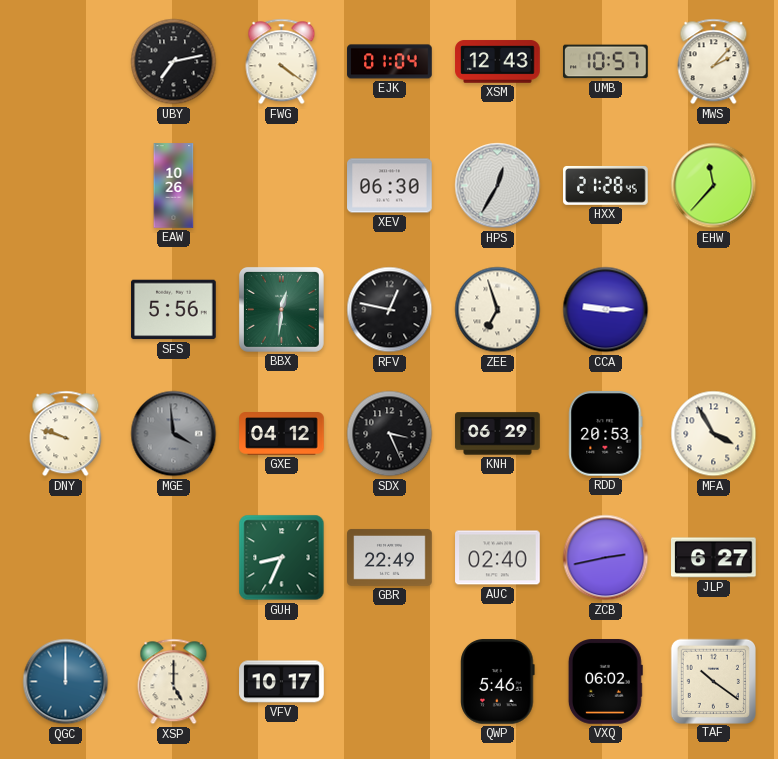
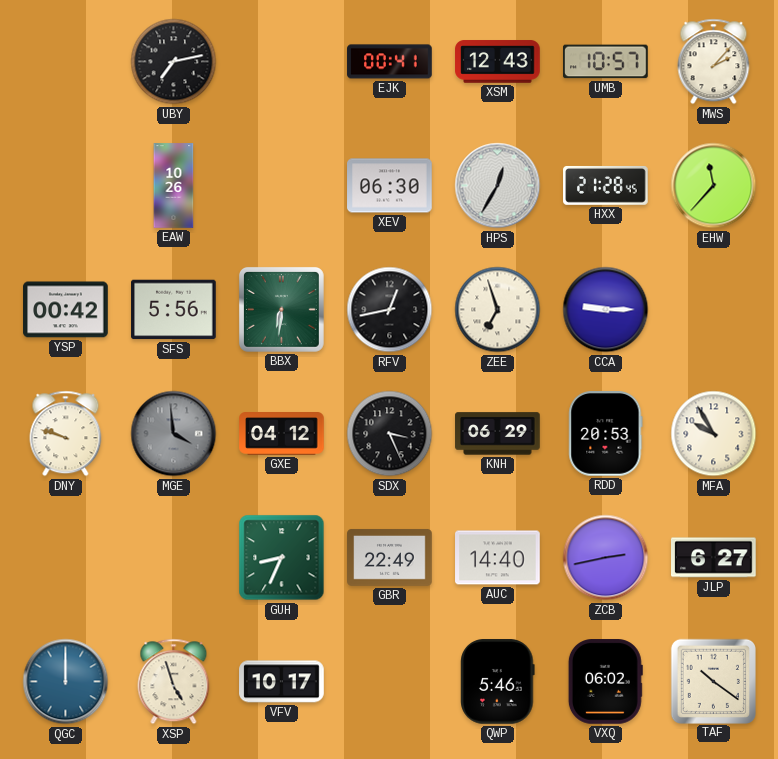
FWG: 4:21 -> none
EJK: 01:04 -> 00:41
YSP: none -> 00:42
BBX: 12:31 -> 6:31
RFV: 12:47 -> 12:43
MFA: 3:55 -> 9:55
AUC: 02:40 -> 14:40
XSP: 5:00 -> 4:57
